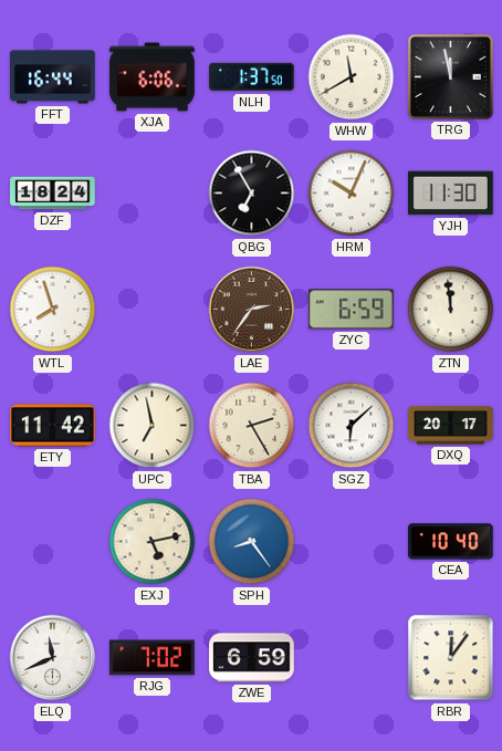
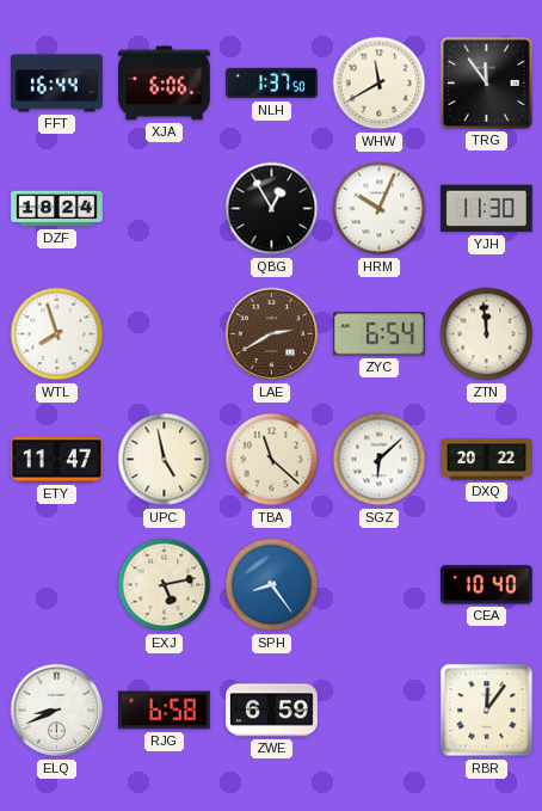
TRG: 11:58 -> 11:54
QBG: 6:55 -> 12:55
LAE: 2:36 -> 2:40
ZYC: 6:59 -> 6:54
ETY: 11:42 -> 11:47
UPC: 6:58 -> 4:58
TBA: 2:25 -> 11:22
DXQ: 20:17 -> 20:22
ELQ: 11:41 -> 8:41
RJG: 7:02 -> 6:58
